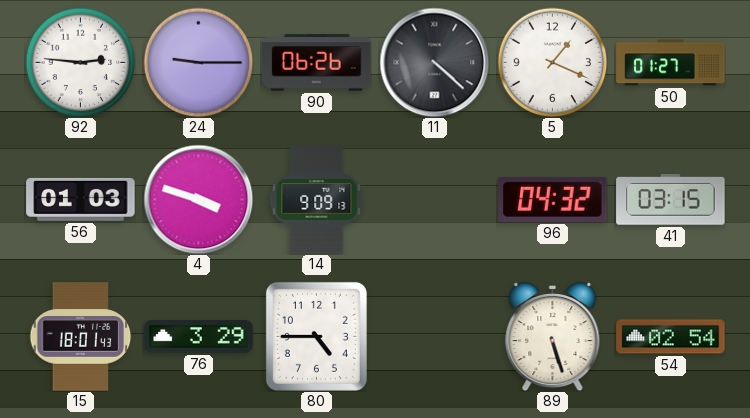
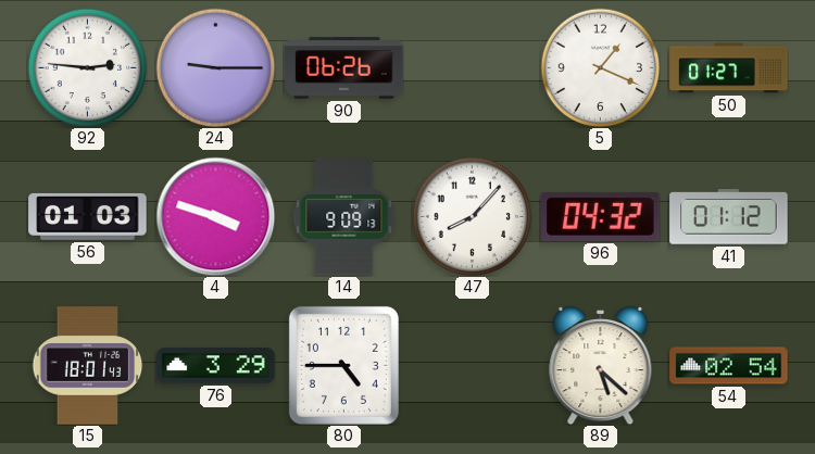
11: 4:22 -> none
47: none -> 8:07
41: 03:15 -> 01:12
89: 5:27 -> 5:22
